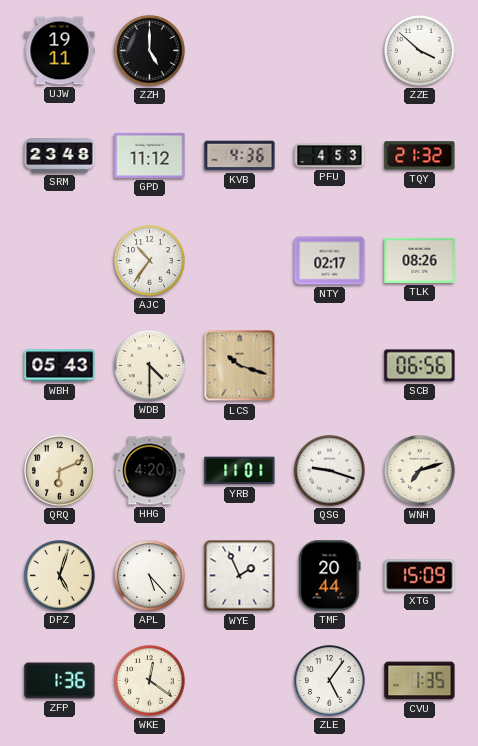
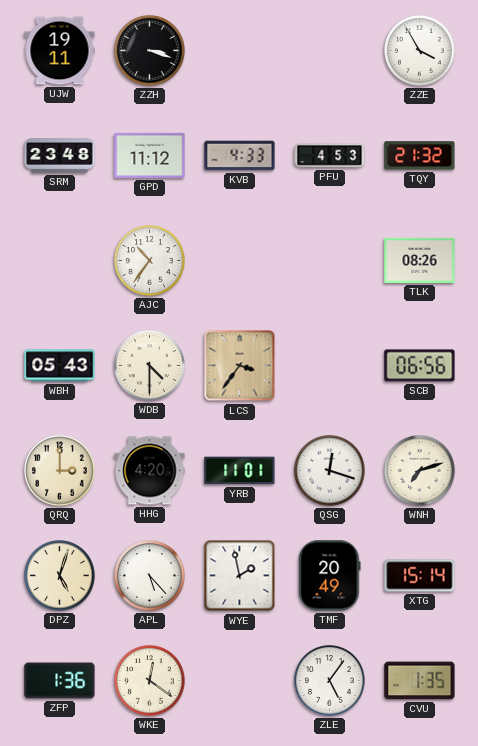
ZZH: 5:00 -> 3:18
ZZE: 3:52 -> 3:55
KVB: 4:36 -> 4:33
NTY: 02:17 -> none
LCS: 10:18 -> 3:36
QRQ: 6:11 -> 3:00
QSG: 9:18 -> 12:18
WYE: 1:56 -> 1:58
TMF: 20:44 -> 20:49
XTG: 15:09 -> 15:14
